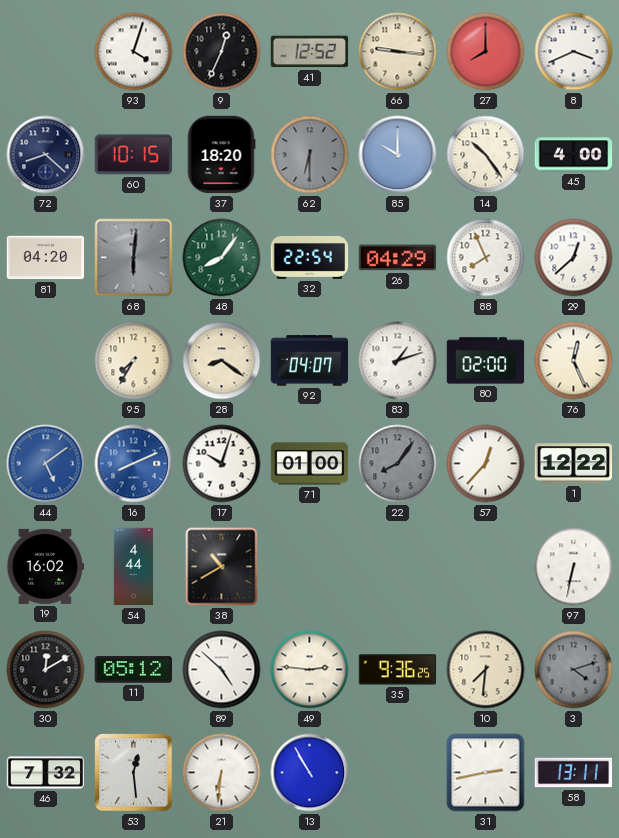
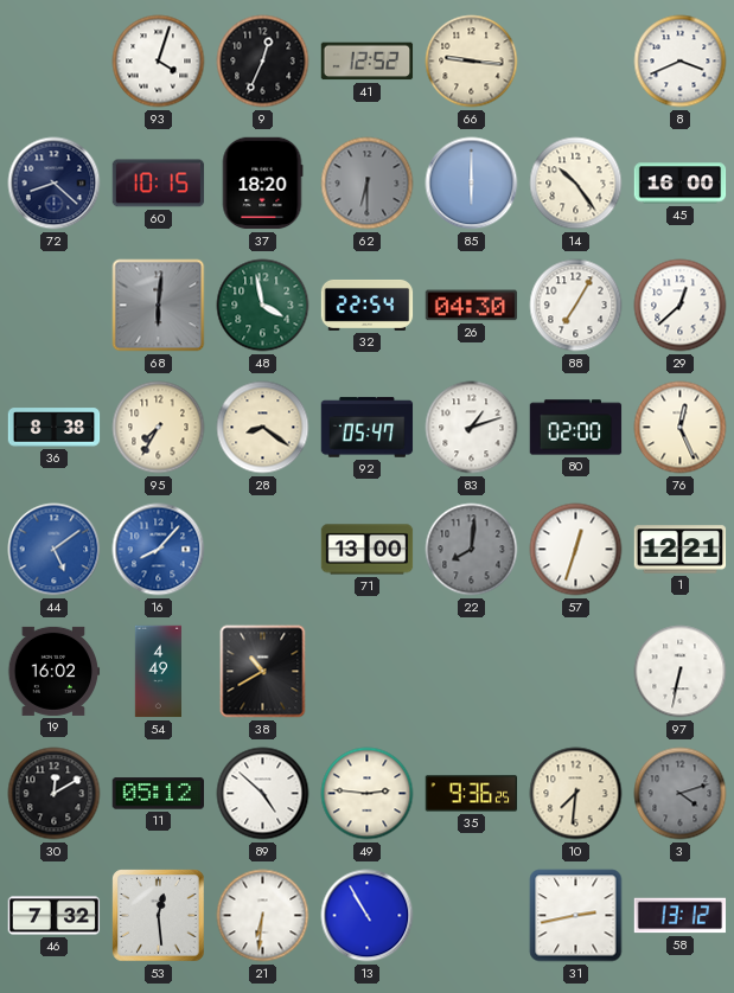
27: 8:00 -> none
85: 10:00 -> 6:00
45: 4:00 -> 16:00
81: 04:20 -> none
48: 8:06 -> 3:58
26: 04:29 -> 04:30
88: 7:56 -> 7:05
36: none -> 8:38
92: 04:07 -> 05:47
16: 8:11 -> 8:07
17: 10:03 -> none
71: 01:00 -> 13:00
22: 8:06 -> 8:01
57: 12:37 -> 12:33
1: 12:22 -> 12:21
54: 4:44 -> 4:49
58: 13:11 -> 13:12
